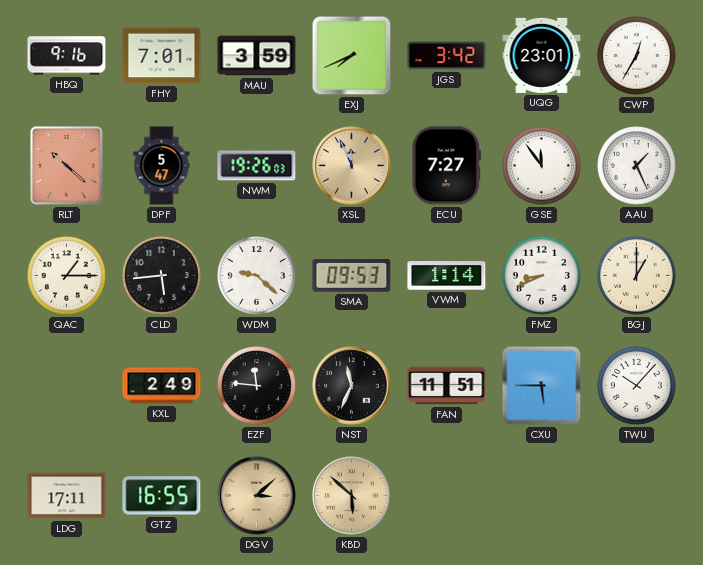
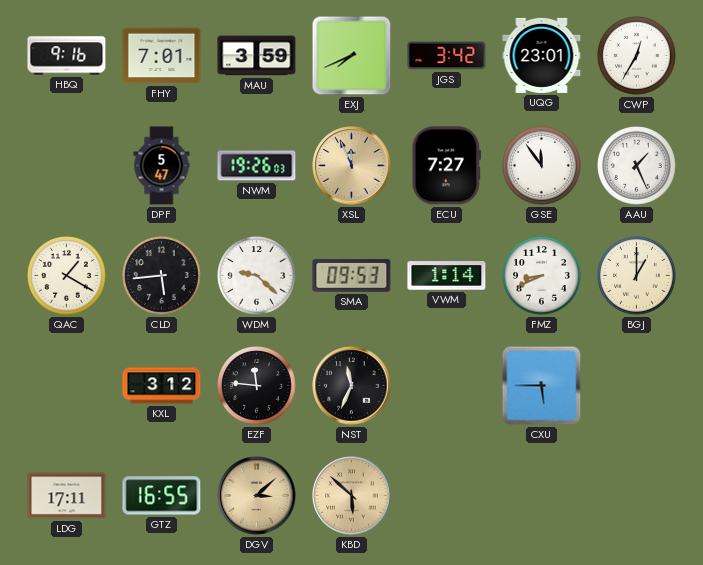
RLT: 10:22 -> none
QAC: 1:15 -> 1:20
KXL: 2:49 -> 3:12
FAN: 11:51 -> none
TWU: 10:07 -> none
